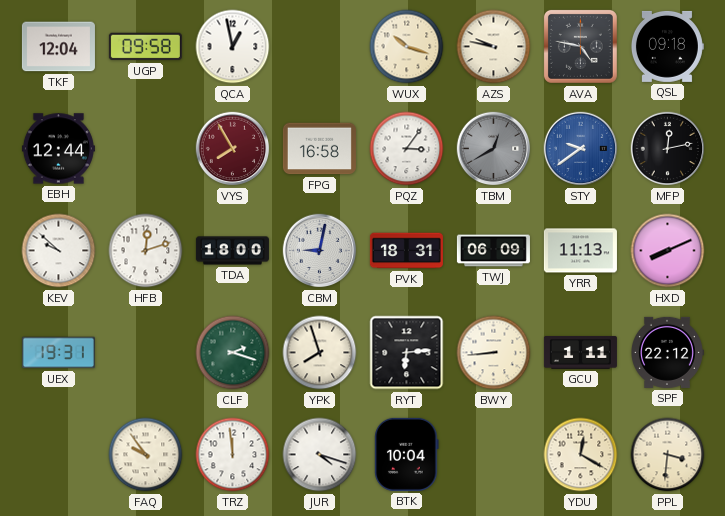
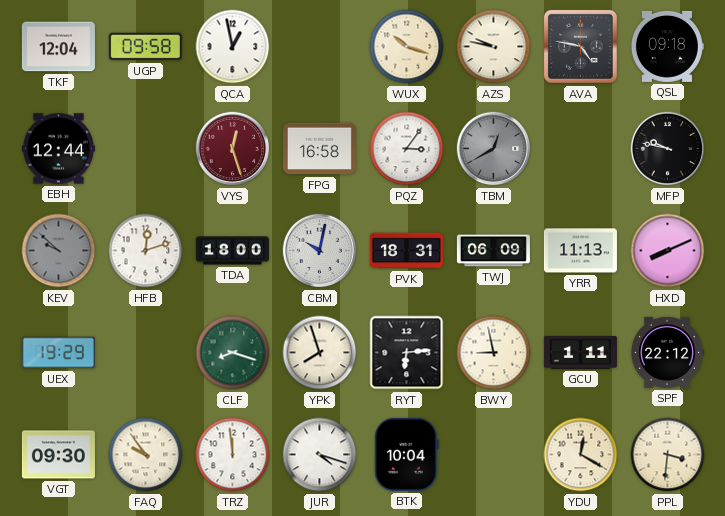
VYS: 7:55 -> 12:27
STY: 9:39 -> none
MFP: 12:13 -> 9:47
KEV dial: white -> grey
CBM: 9:02 -> 10:02
UEX: 19:31 -> 19:29
CLF: 2:18 -> 8:18
BWY: 8:44 -> 8:58
VGT: none -> 09:30
